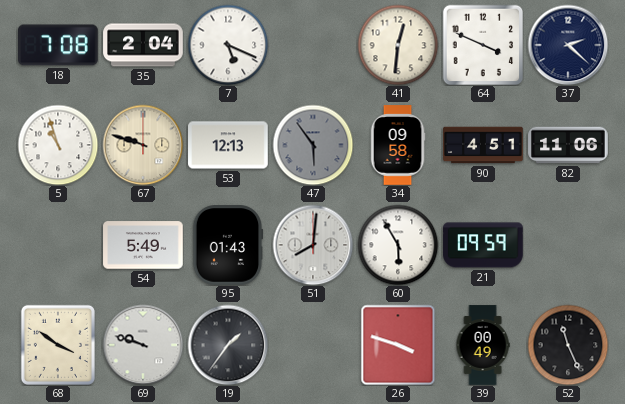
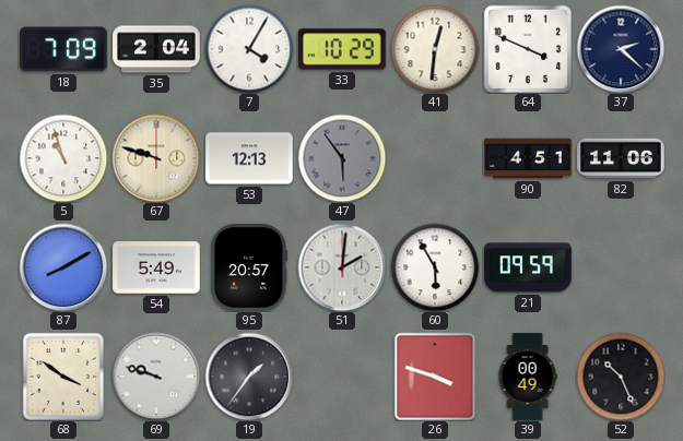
18: 7:08 -> 7:09
7: 5:19 -> 4:05
33: none -> 10:29
34: 09:58 -> none
87: none -> 8:10
95: 01:43 -> 20:57
51: 8:01 -> 2:01
52: 11:26 -> 10:26
